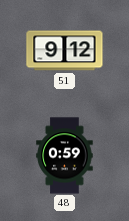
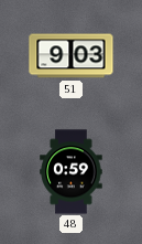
51: 9:12 -> 9:03
